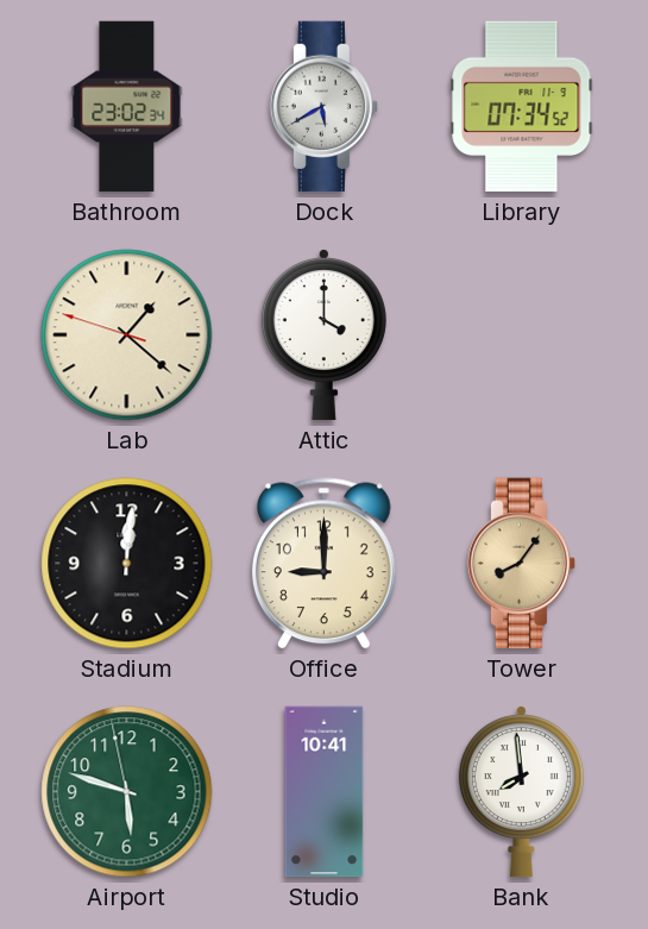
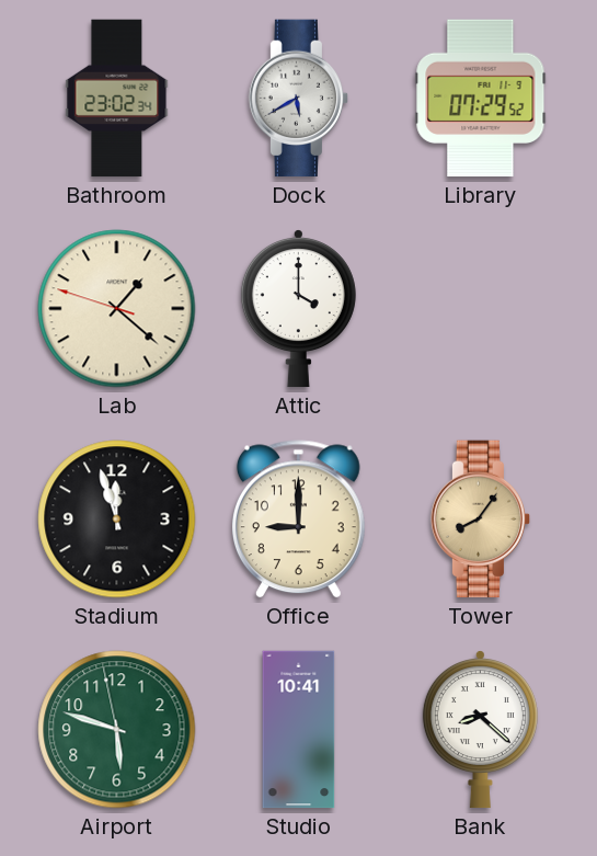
Library: 07:34 -> 07:29
Stadium: 12:01 -> 11:57
Bank: 7:59 -> 8:22
